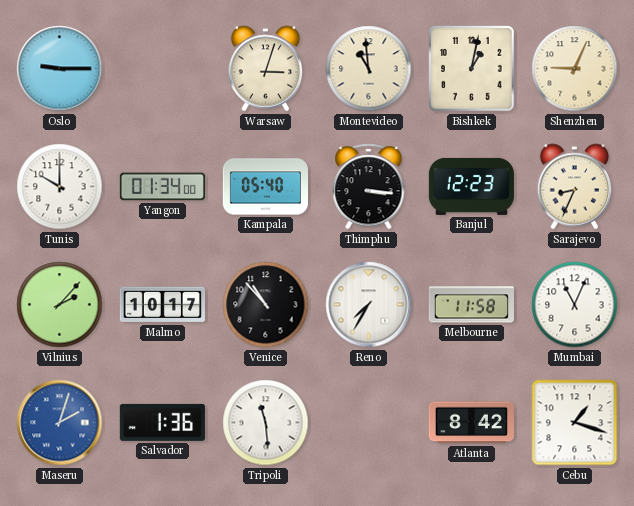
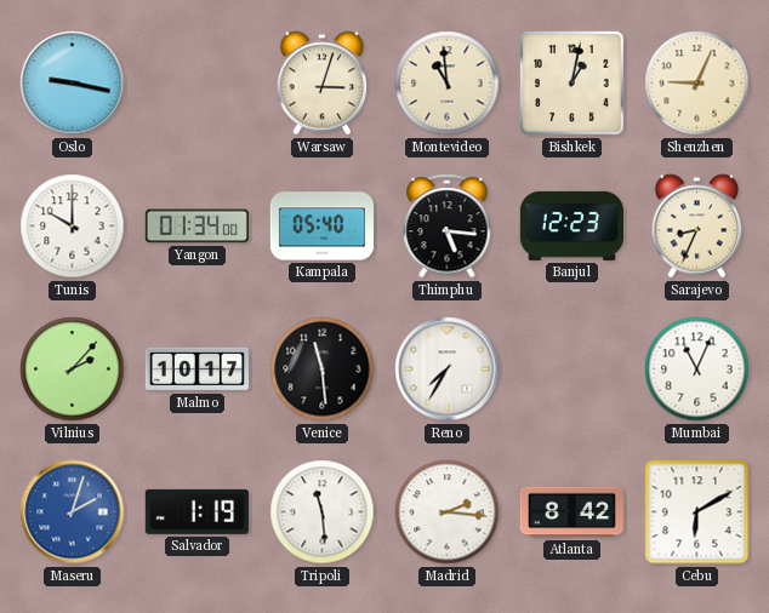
Oslo: 9:15 -> 9:17
Thimphu: 3:16 -> 5:16
Venice: 10:53 -> 11:29
Melbourne: 11:58 -> none
Salvador: 1:36 -> 1:19
Madrid: none -> 2:16
Cebu: 1:18 -> 6:10
